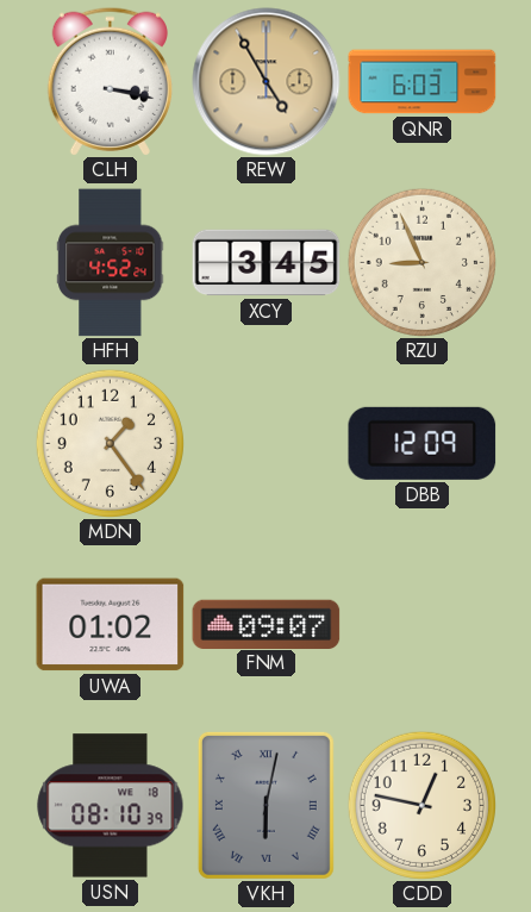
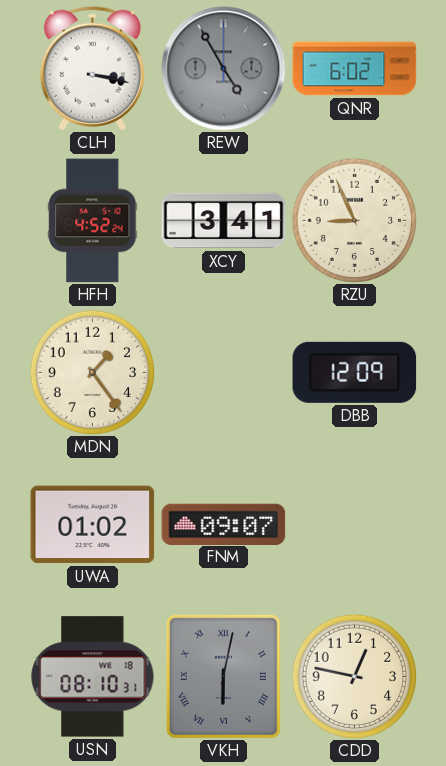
REW dial: champagne -> grey
QNR: 6:03 -> 6:02
XCY: 3:45 -> 3:41
USN: 08:10:39 -> 08:10:31
